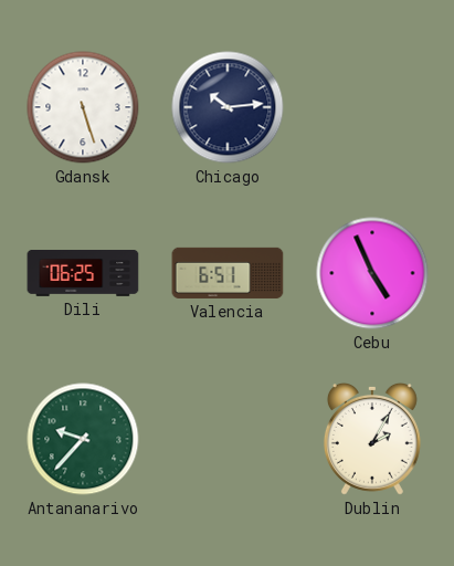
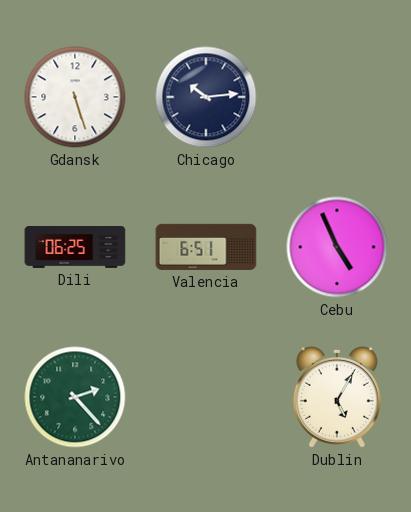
Antananarivo: 9:37 -> 2:23
Dublin: 2:05 -> 5:05
